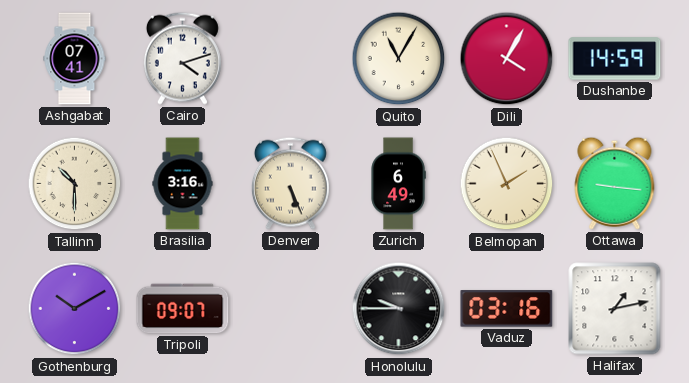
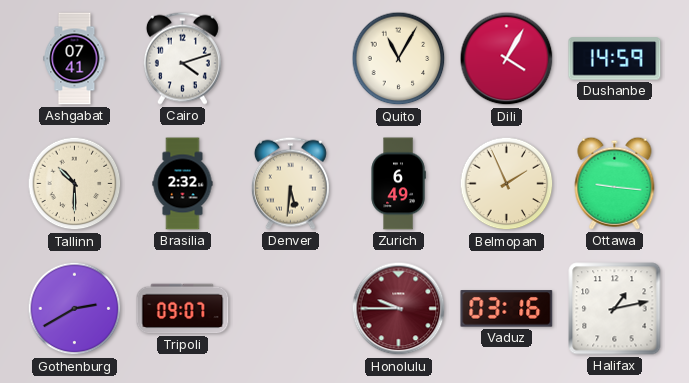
Brasilia: 3:16 -> 2:32
Denver: 5:26 -> 5:31
Gothenburg: 10:10 -> 2:40
Honolulu dial: black -> burgundy
